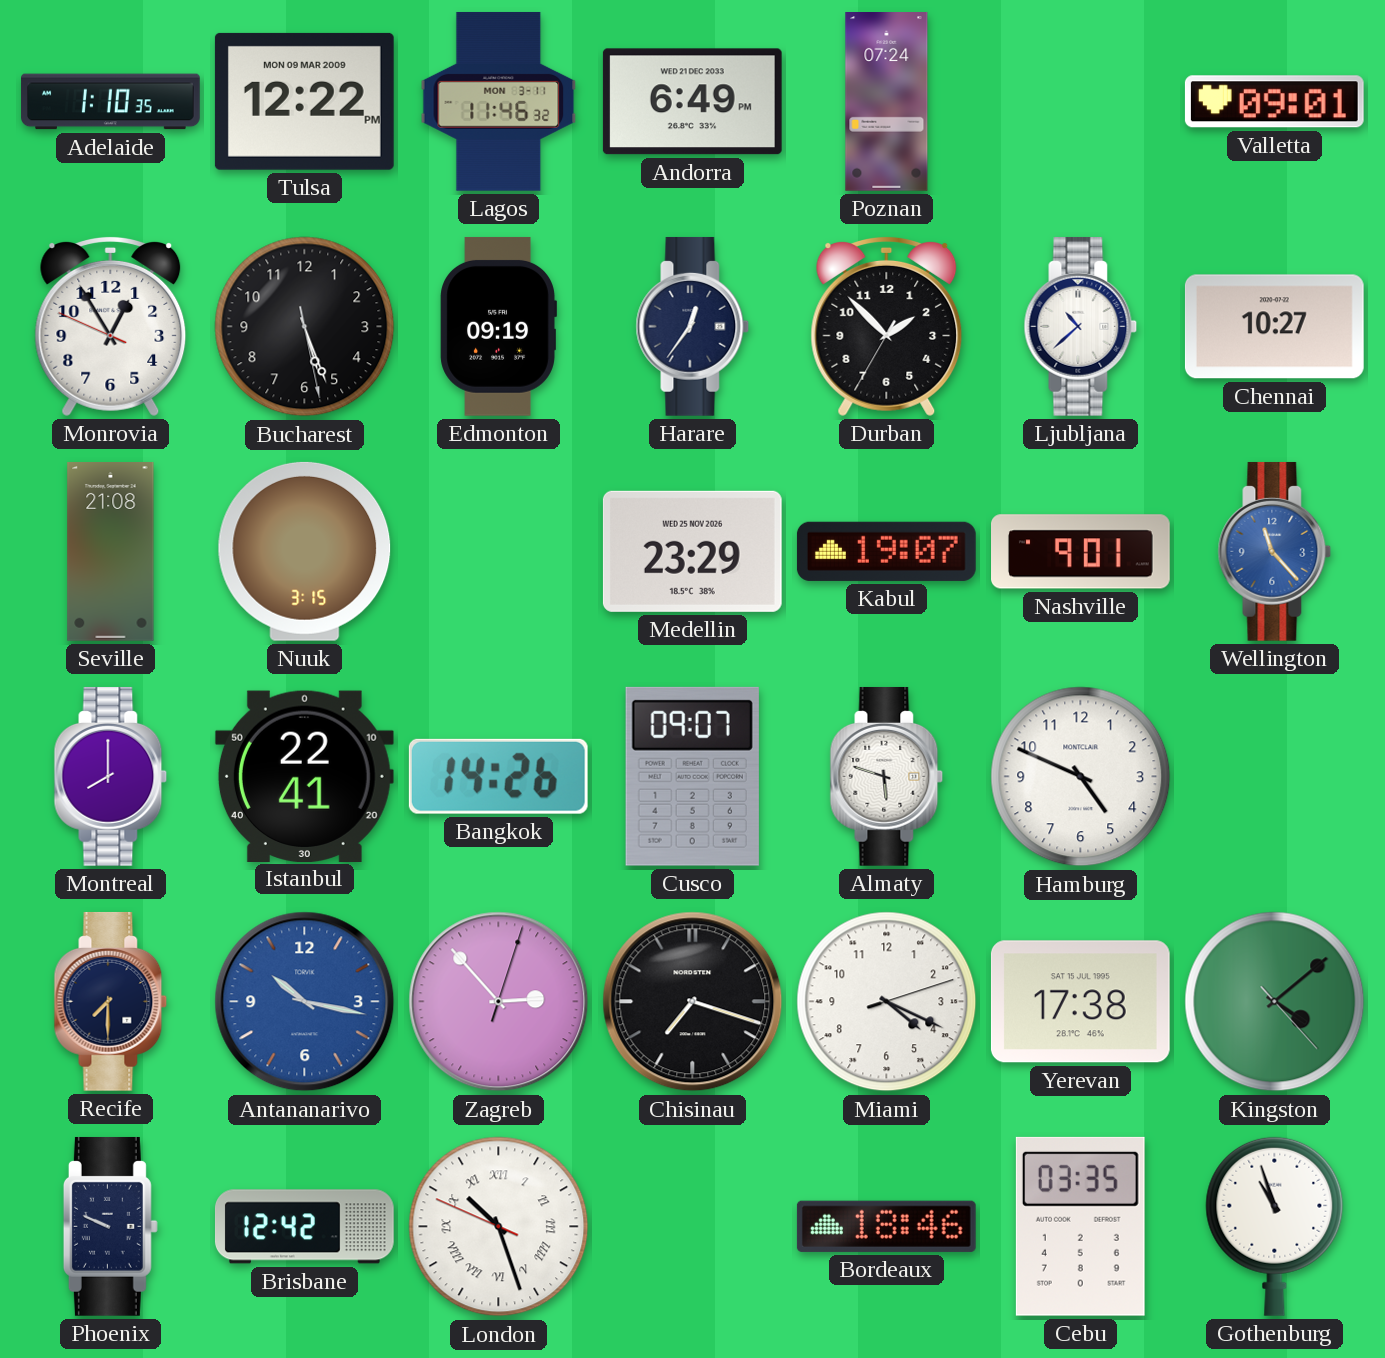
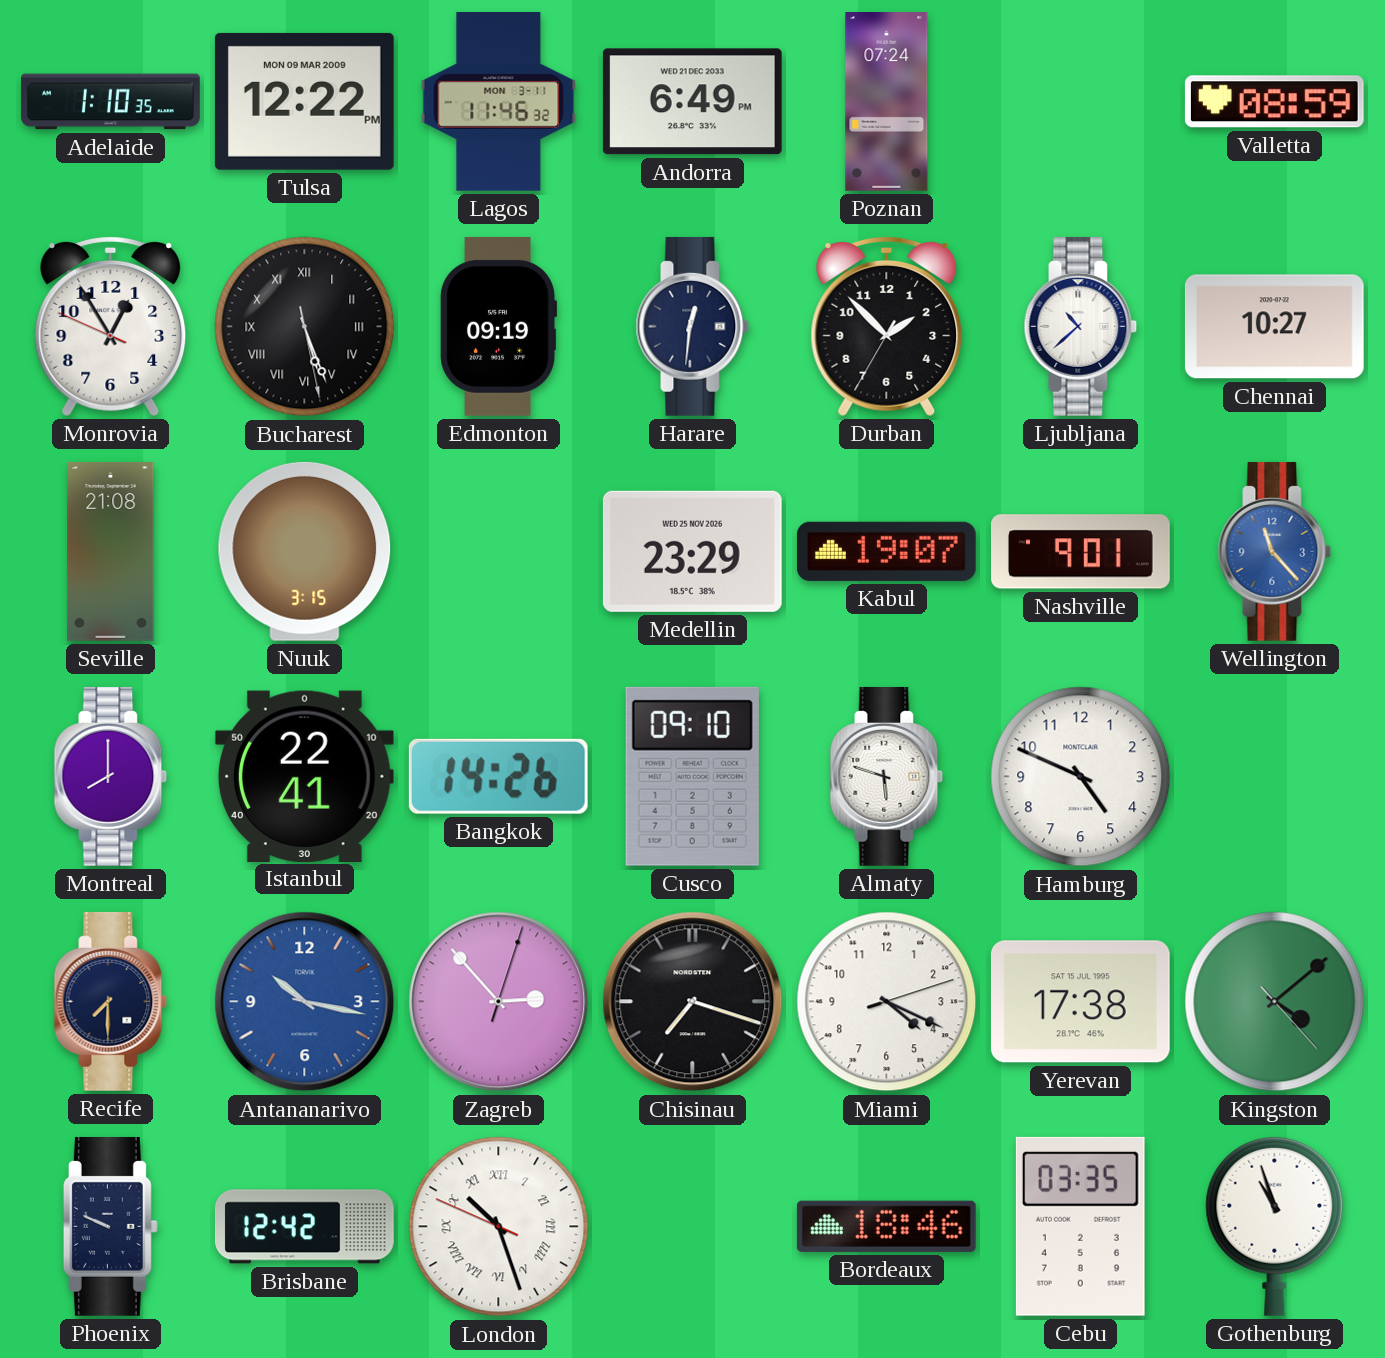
Valletta: 09:01 -> 08:59
Bucharest numerals: Arabic -> Roman
Harare: 12:36 -> 12:31
Cusco: 09:07 -> 09:10
